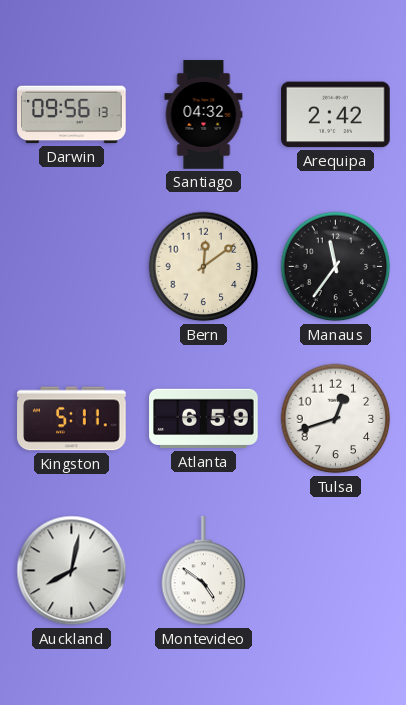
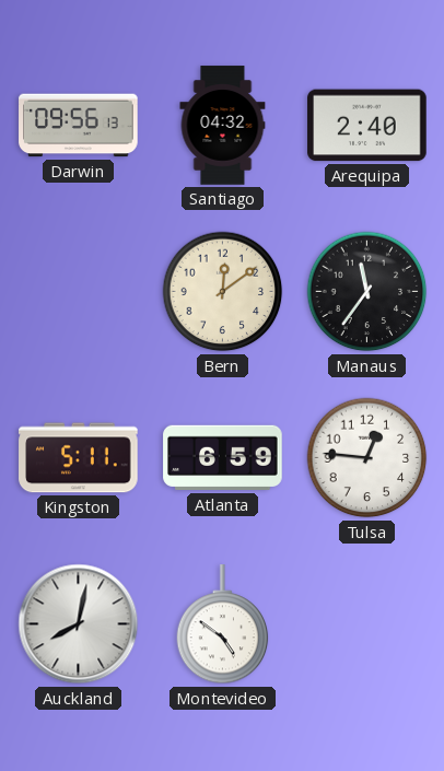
Arequipa: 2:42 -> 2:40
Tulsa: 12:42 -> 12:46
